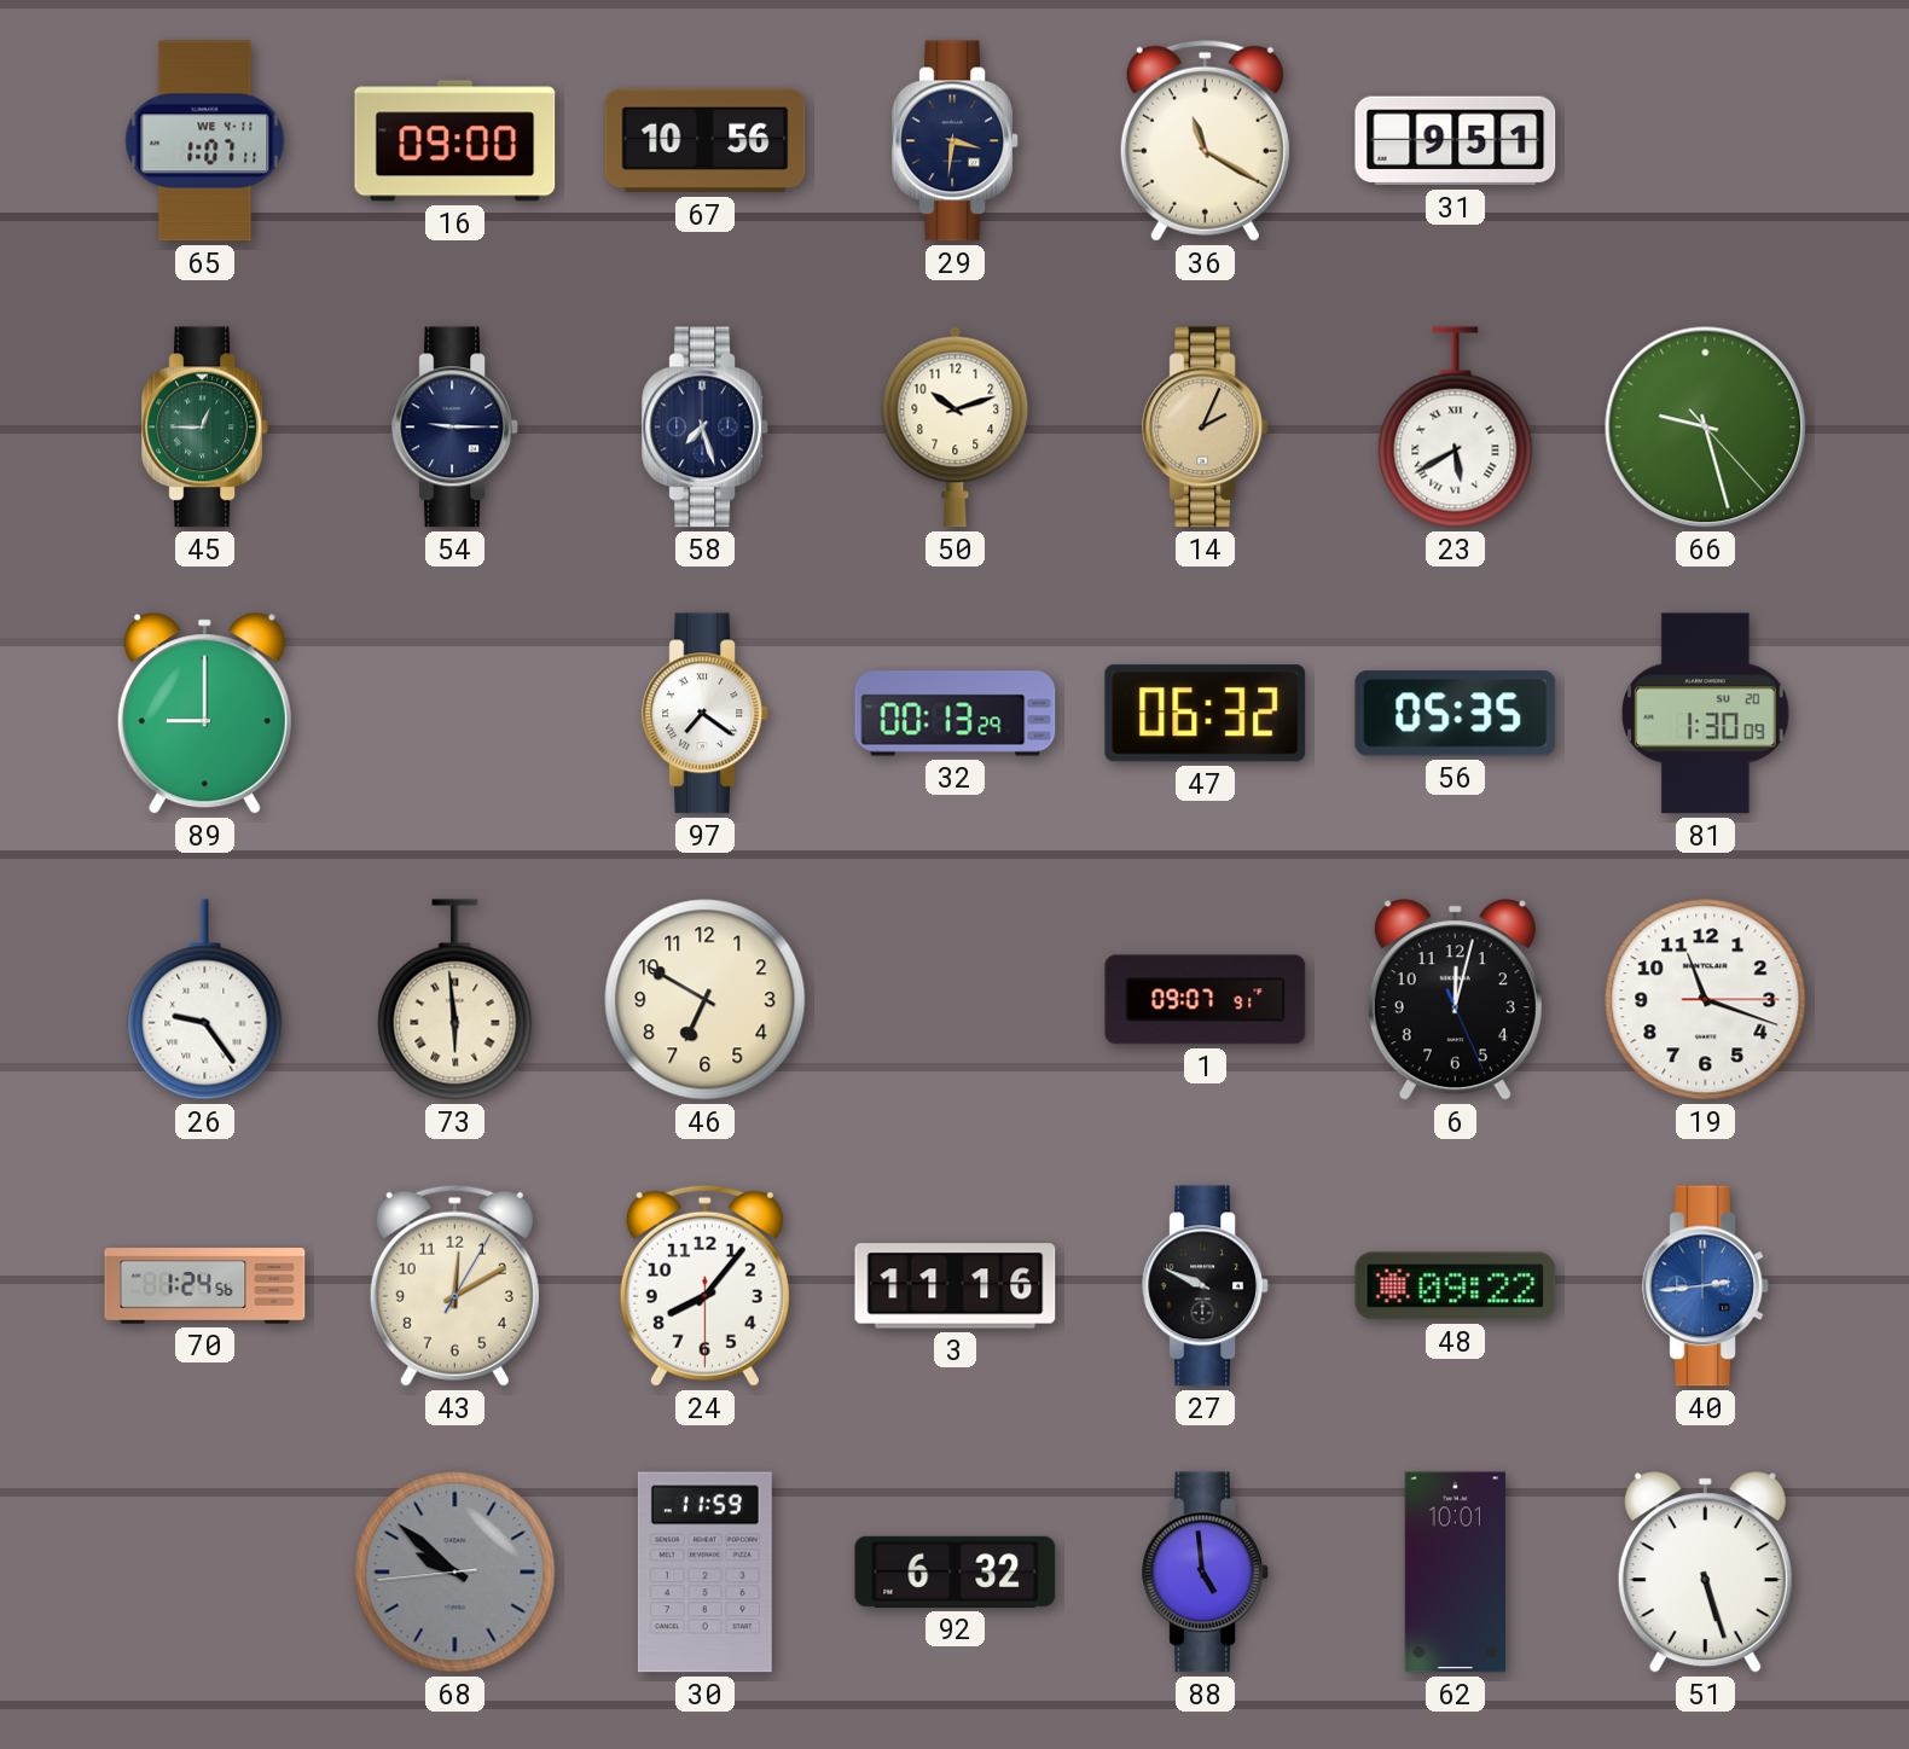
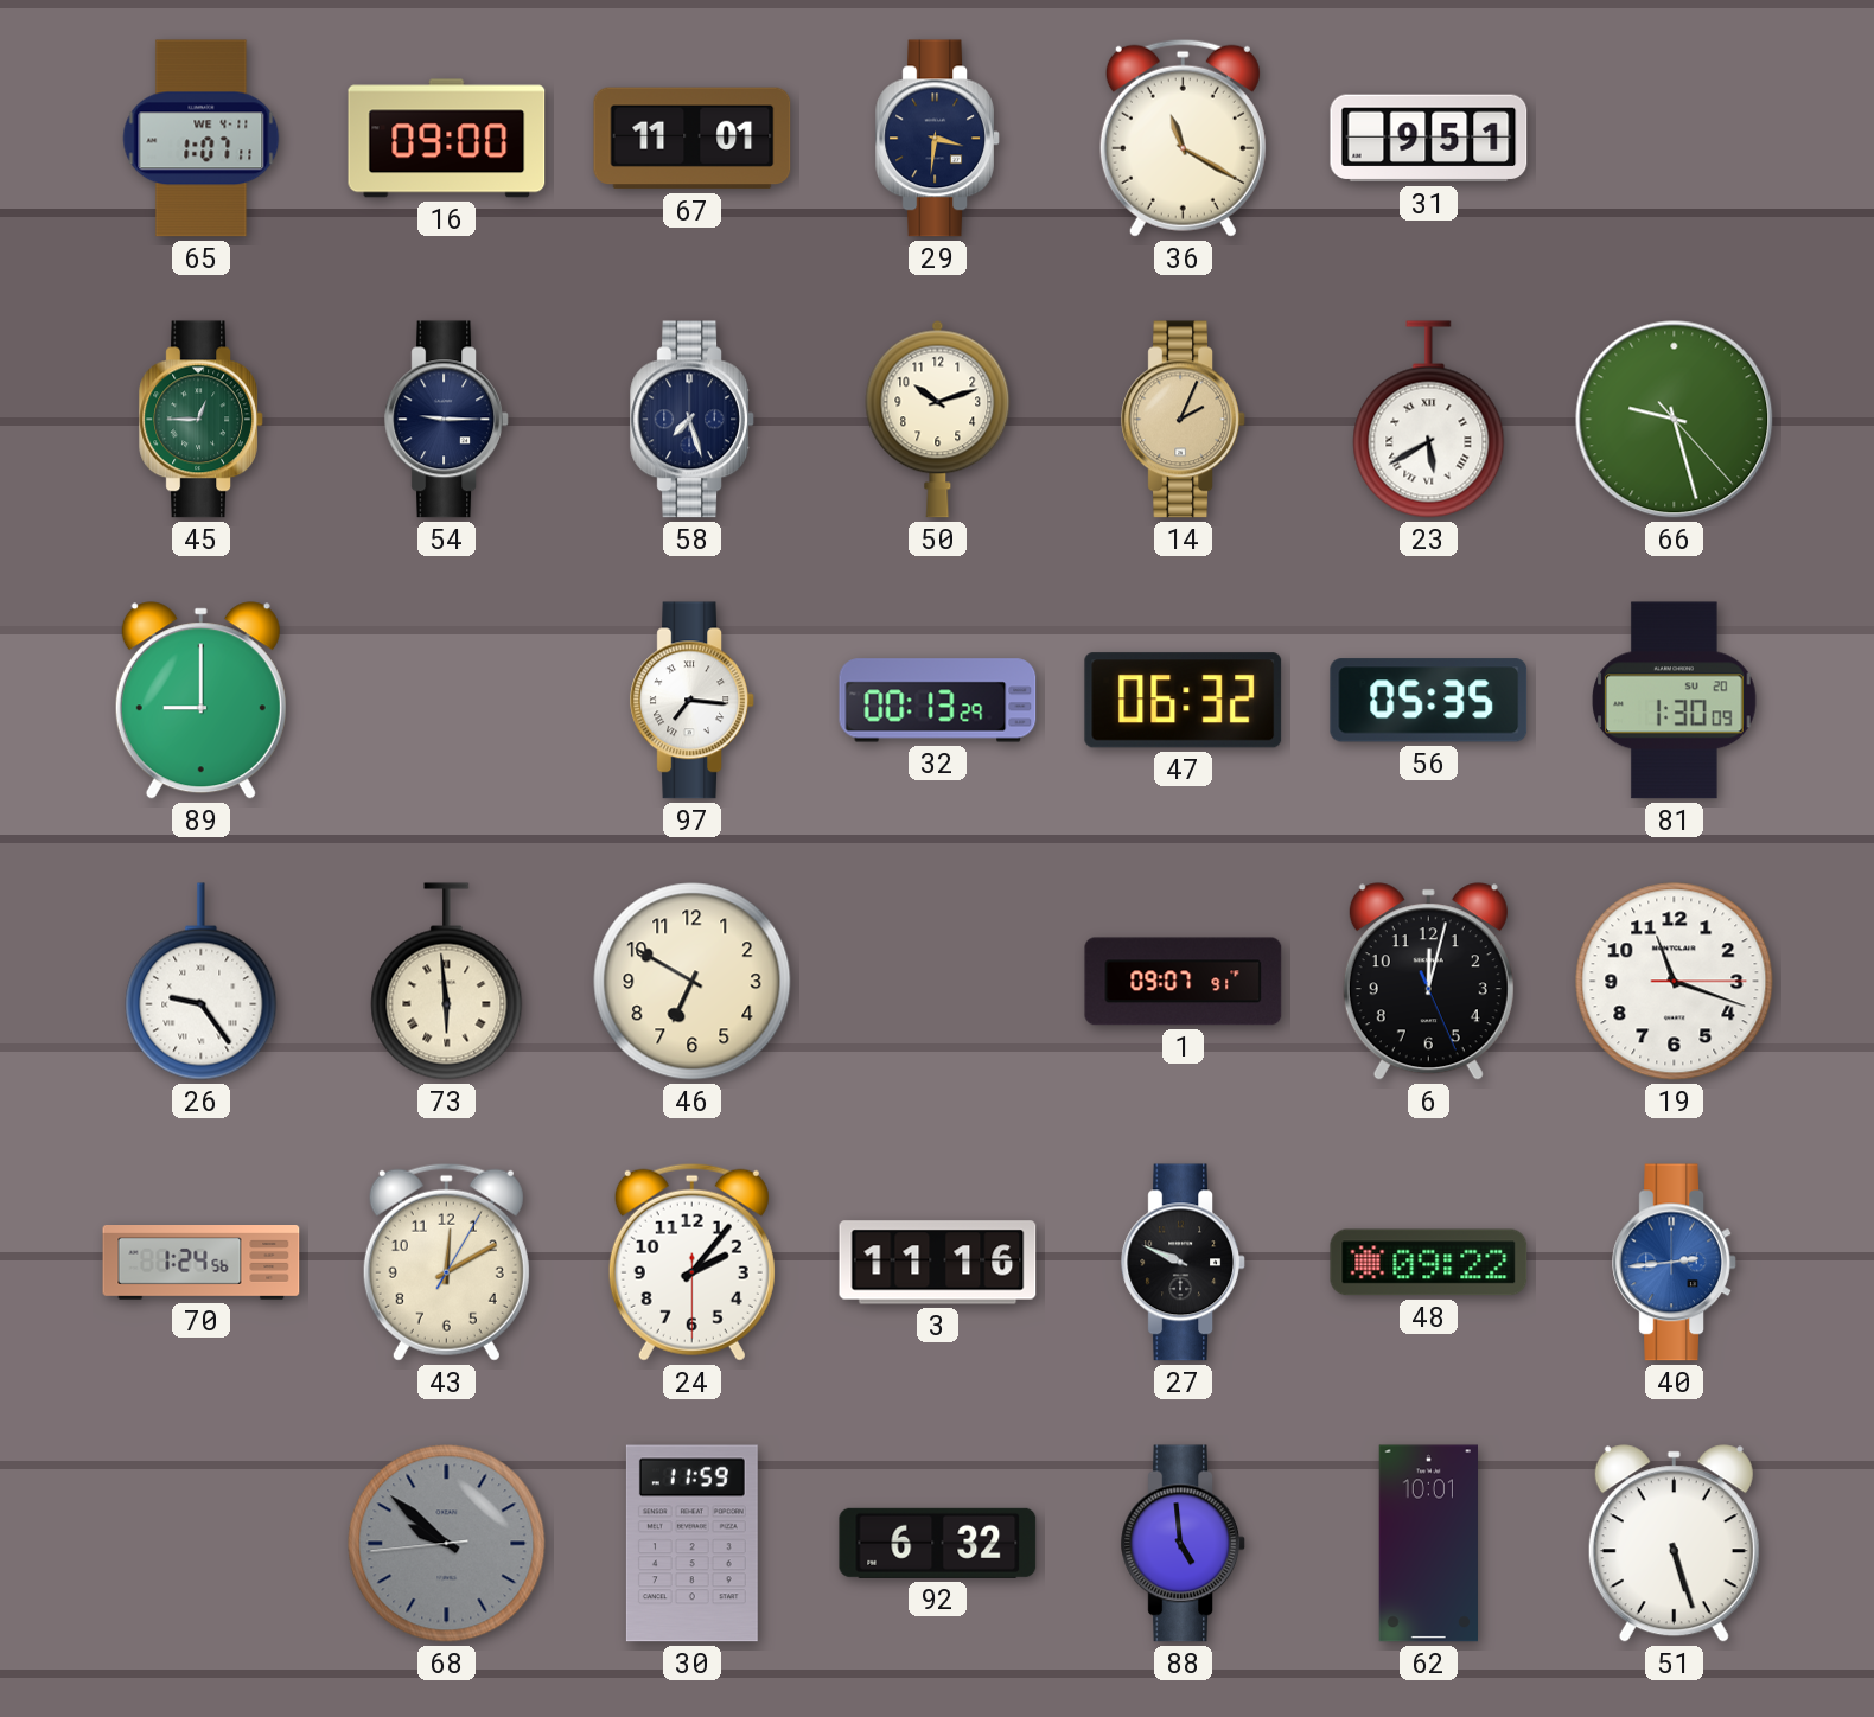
67: 10:56 -> 11:01
97: 7:21 -> 7:16
24: 8:06 -> 2:06
